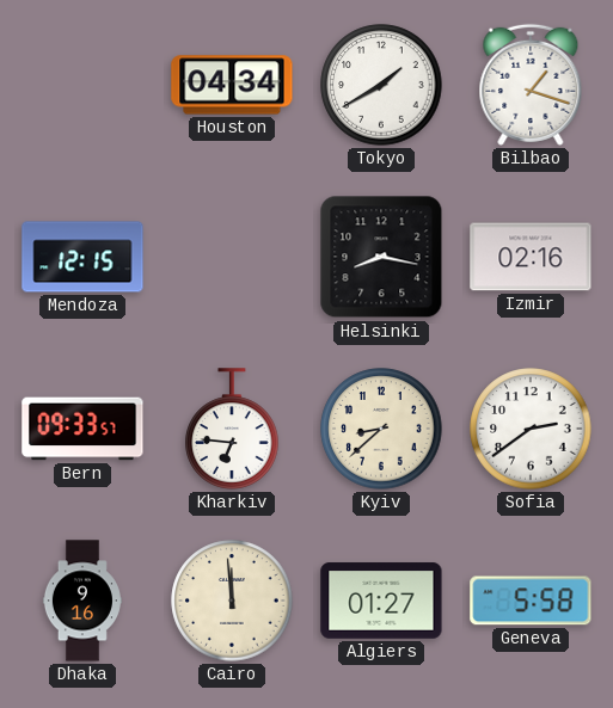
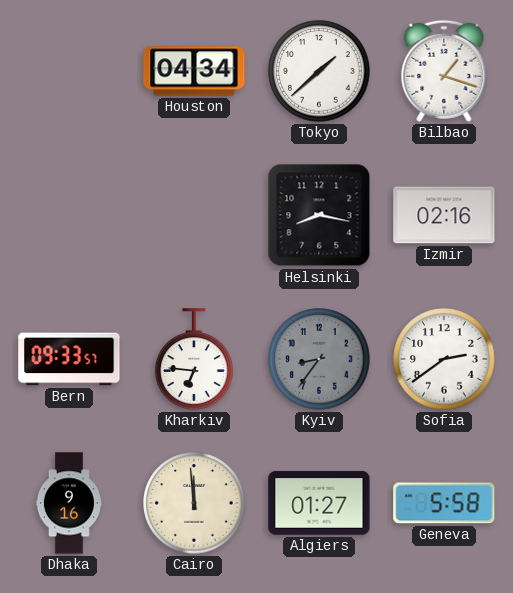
Tokyo: 1:40 -> 1:38
Mendoza: 12:15 -> none
Kyiv: 8:38 -> 8:36
Kyiv dial: cream -> grey
